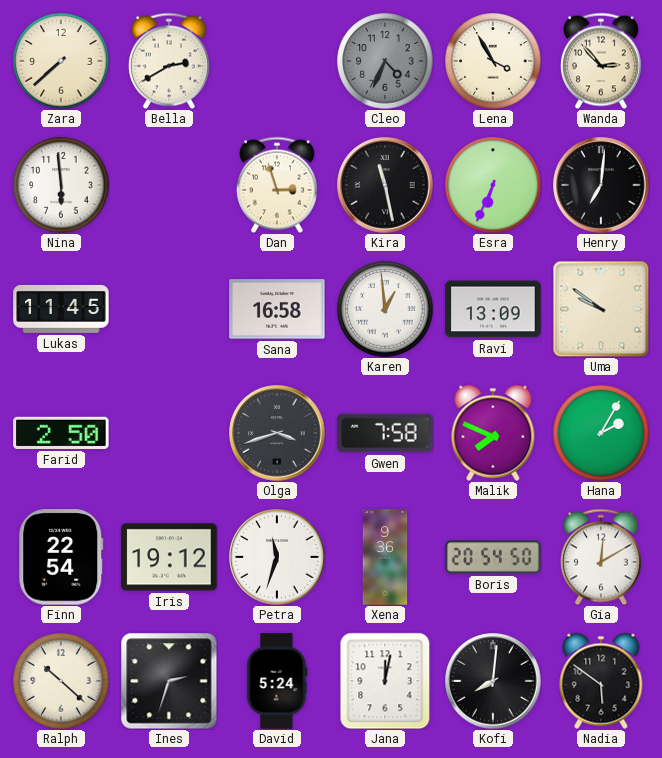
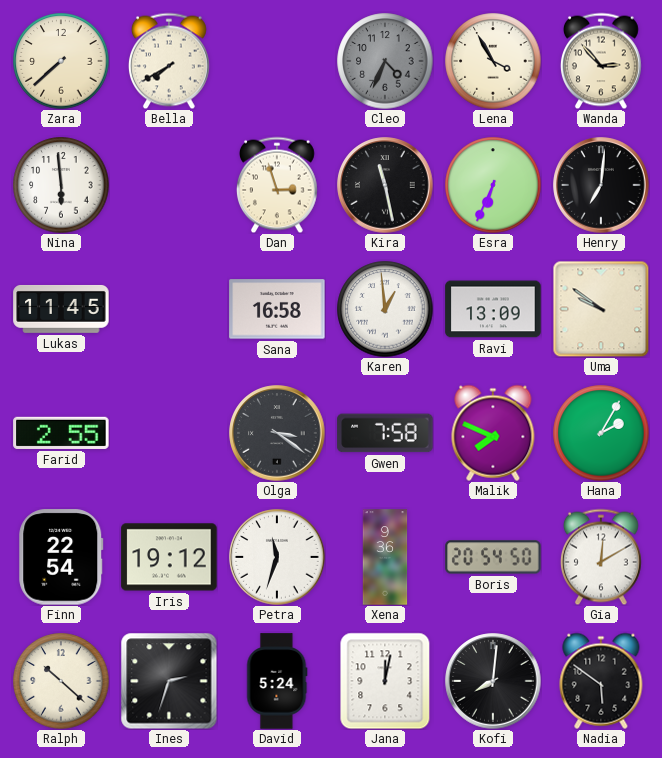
Bella: 2:40 -> 7:40
Farid: 2:50 -> 2:55
Olga: 3:42 -> 3:21
